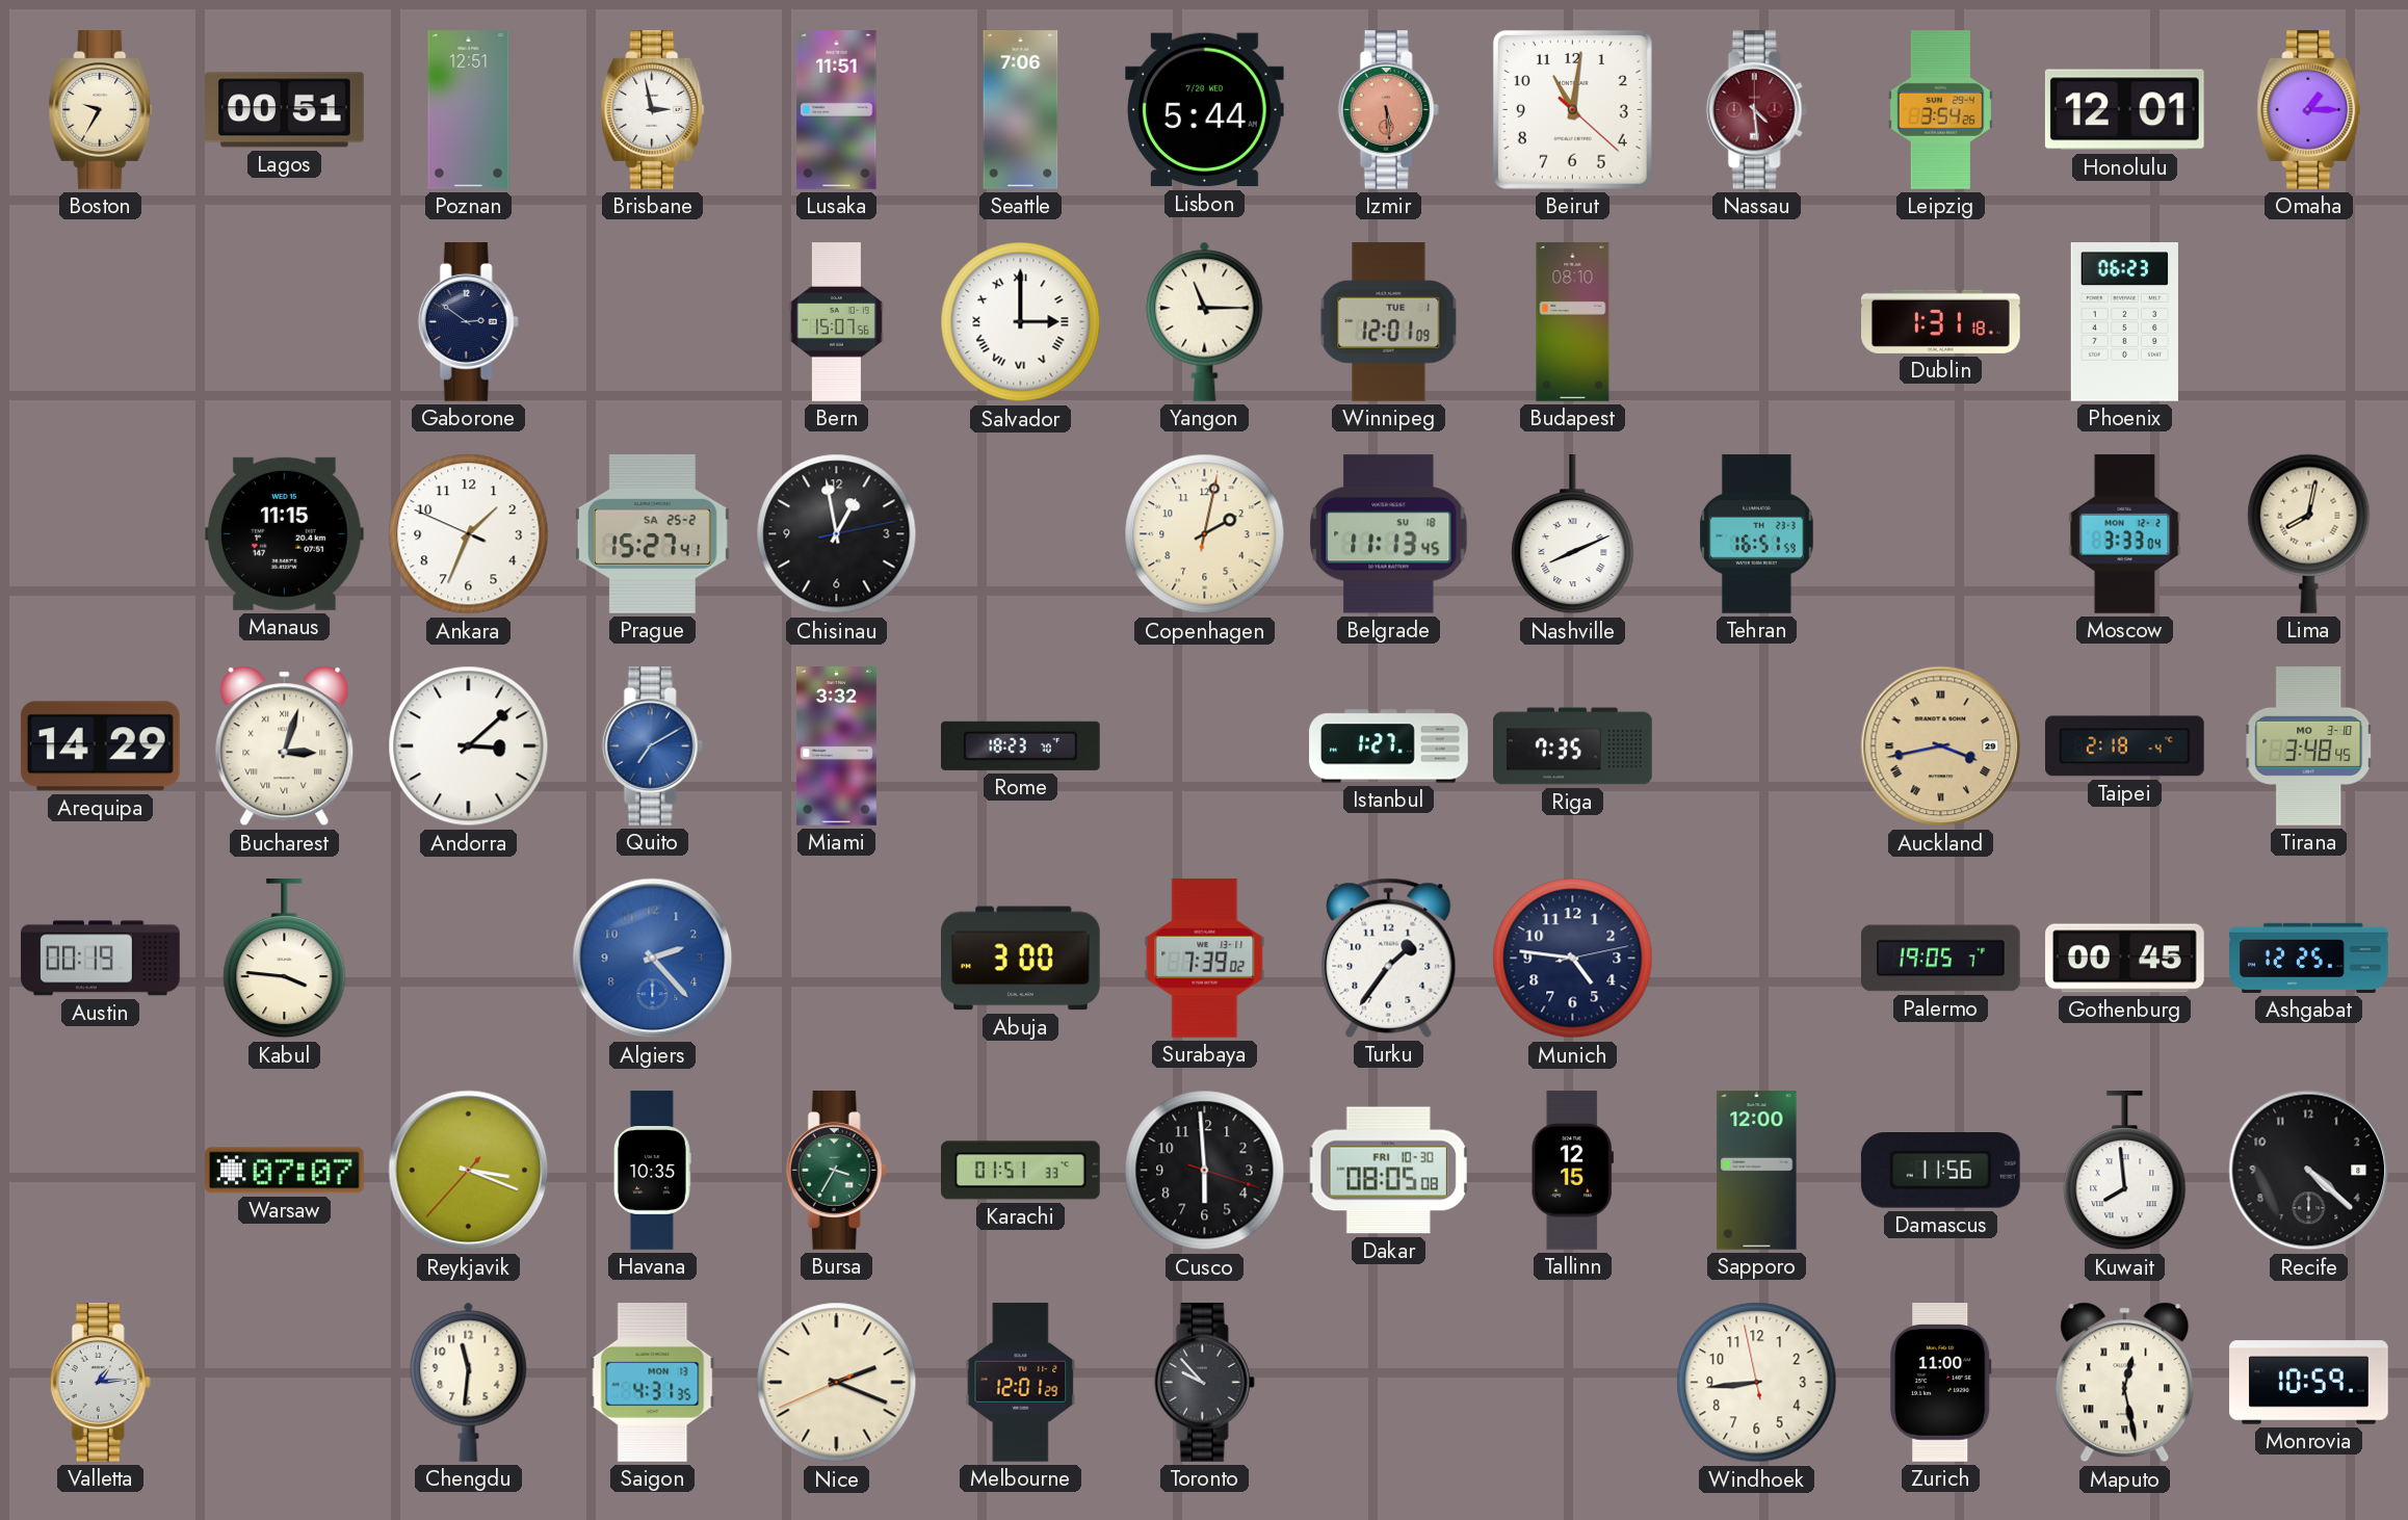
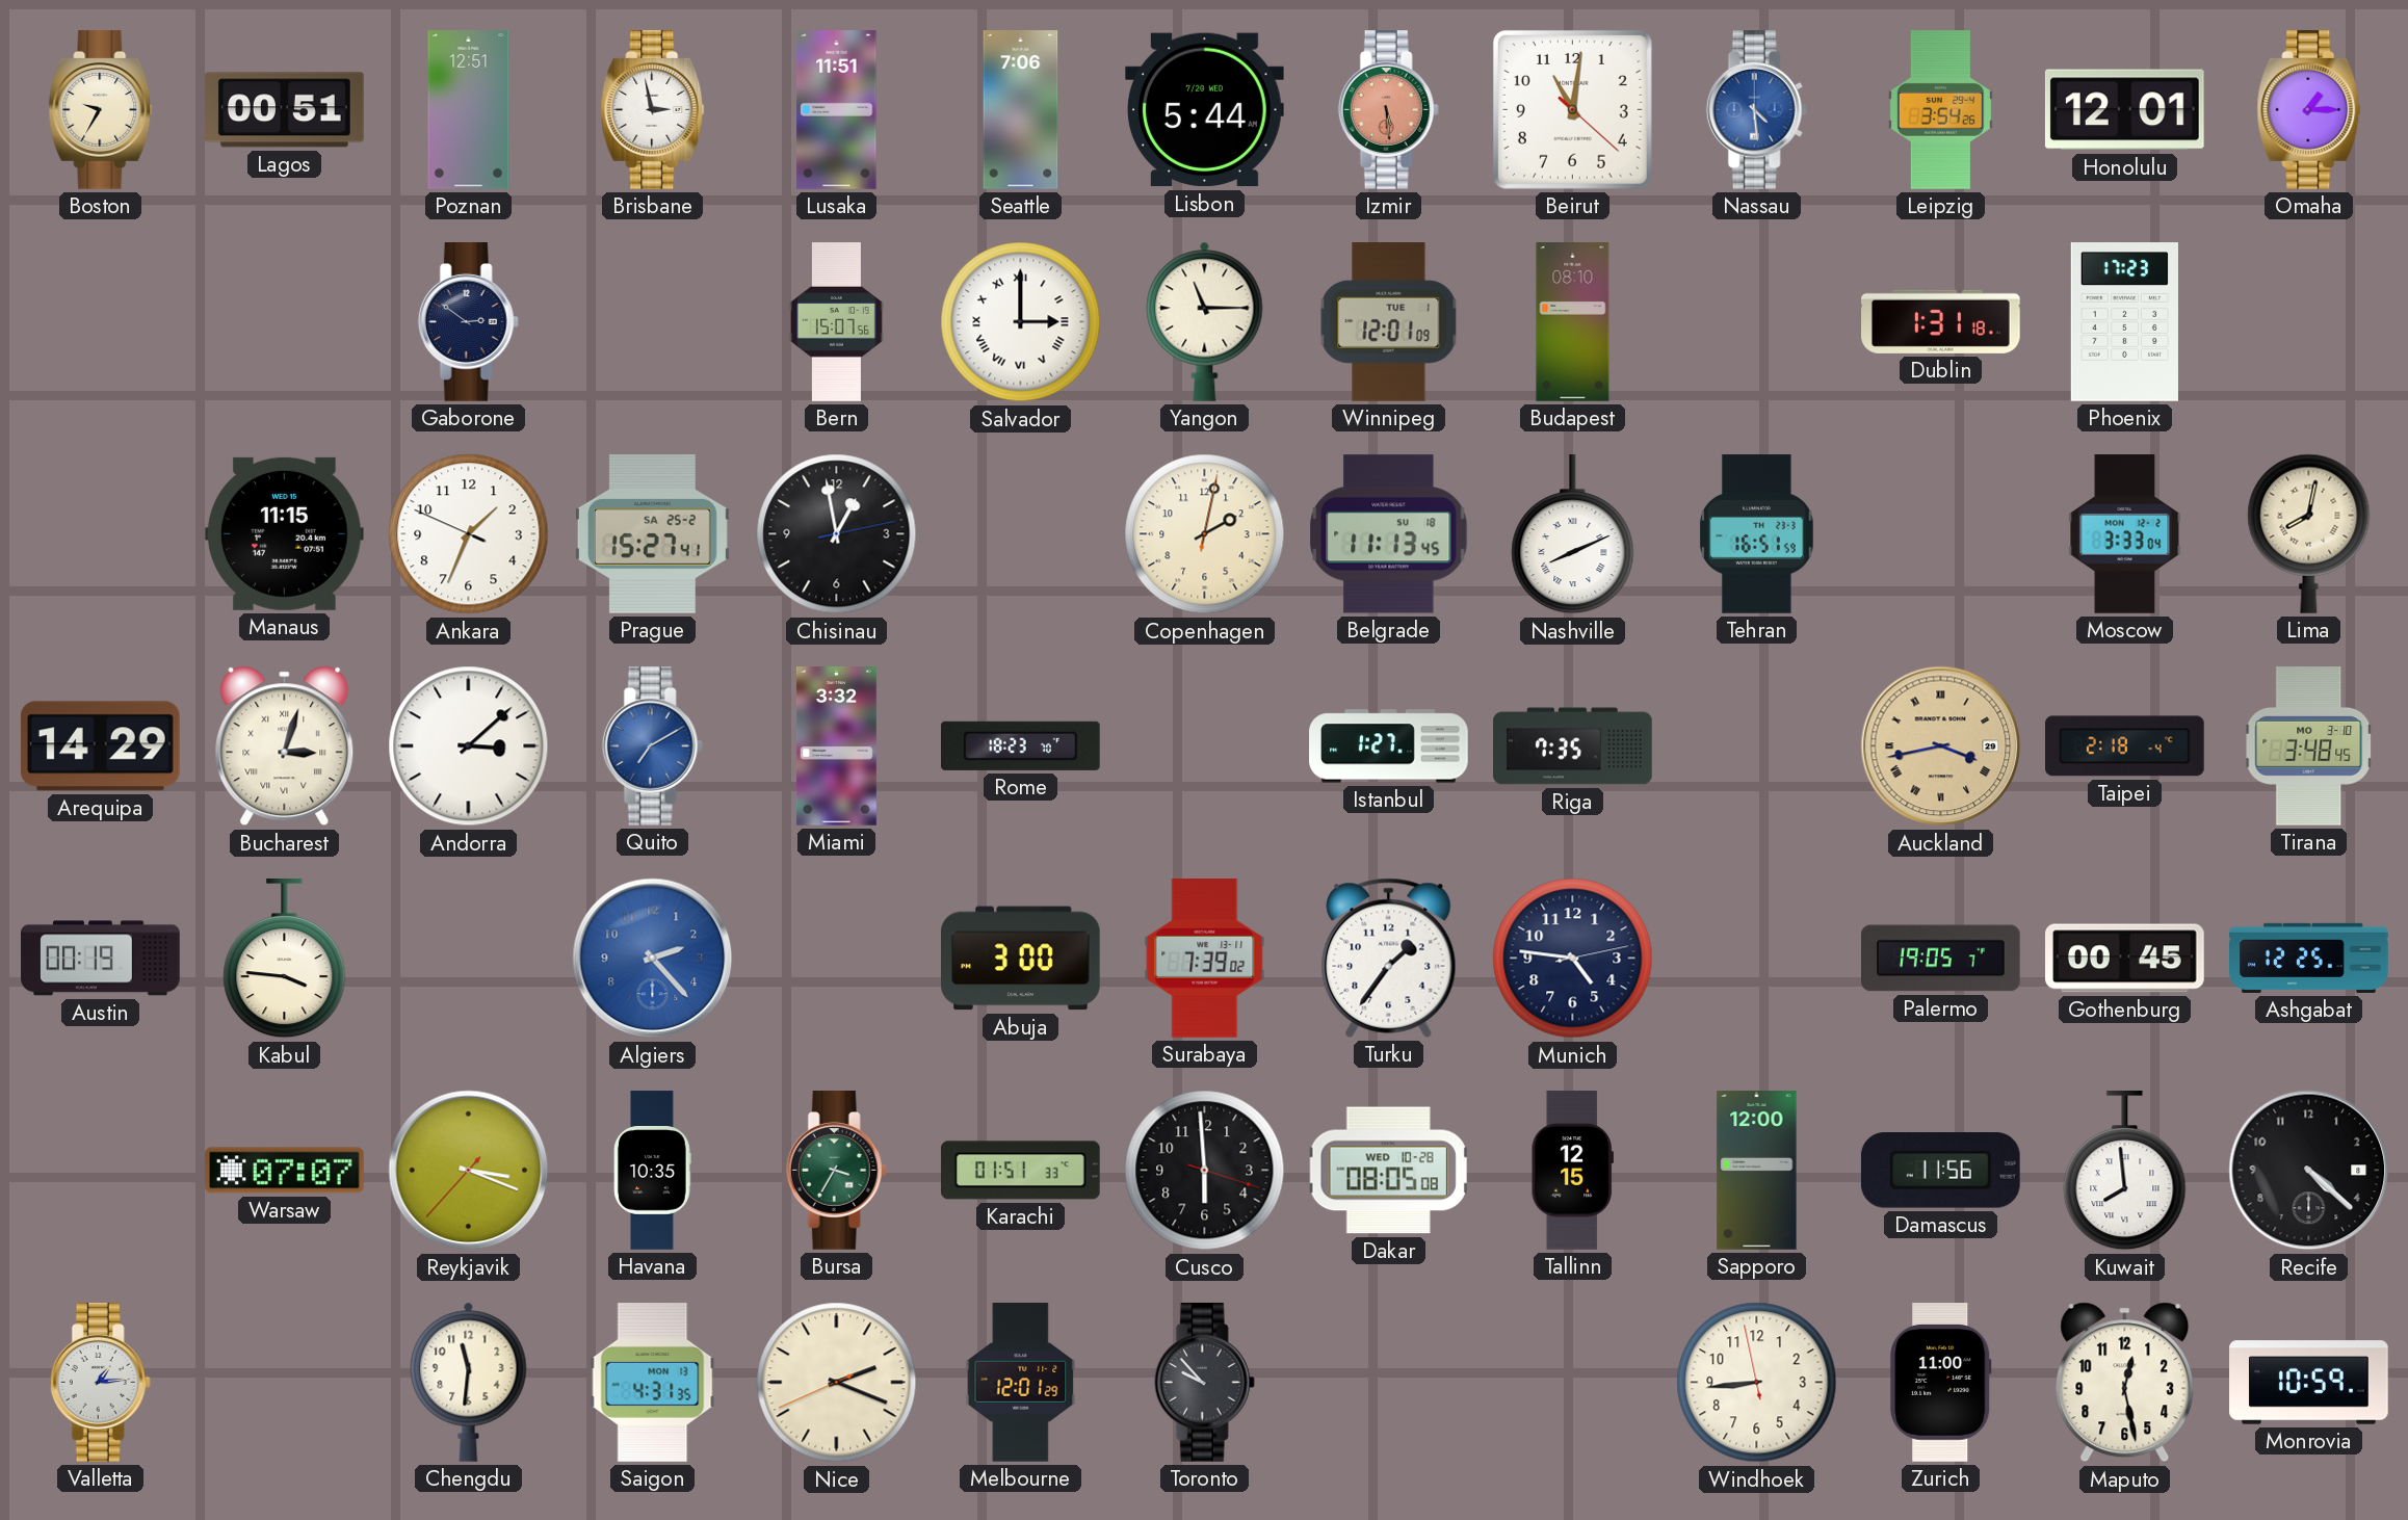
Nassau dial: burgundy -> blue
Phoenix: 06:23 -> 17:23
Dakar date: FRI 10-30 -> WED 10-28
Maputo numerals: Roman -> Arabic
